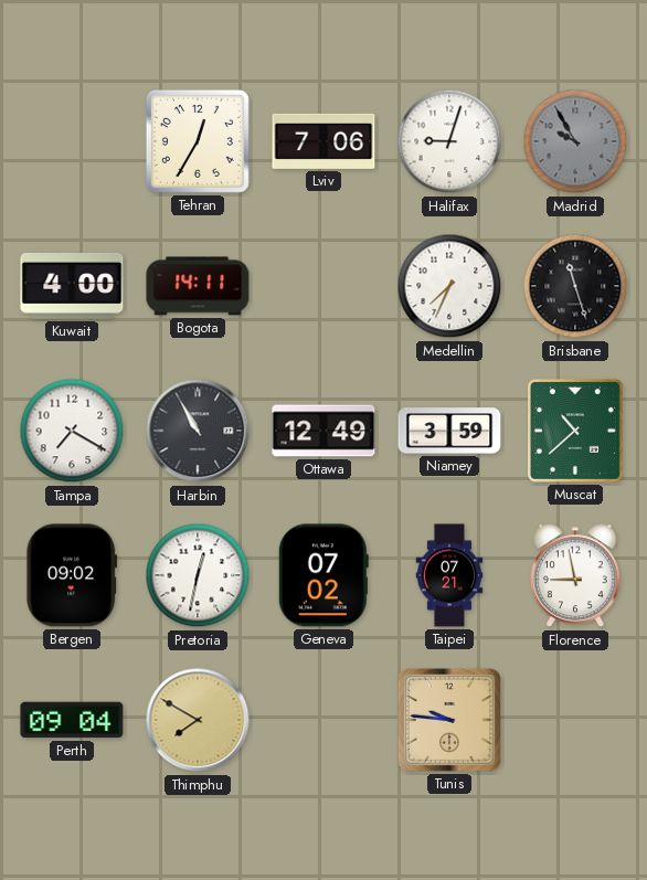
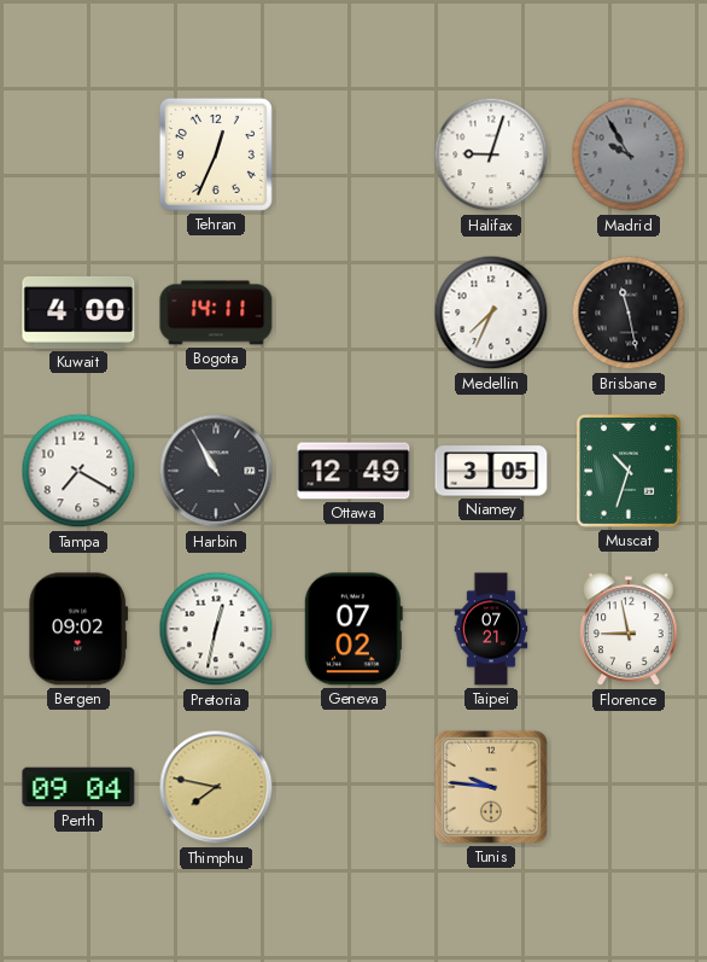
Tehran: 12:35 -> 12:34
Lviv: 7:06 -> none
Brisbane: 11:27 -> 11:28
Niamey: 3:59 -> 3:05
Muscat: 10:38 -> 10:33
Thimphu: 7:50 -> 7:47
